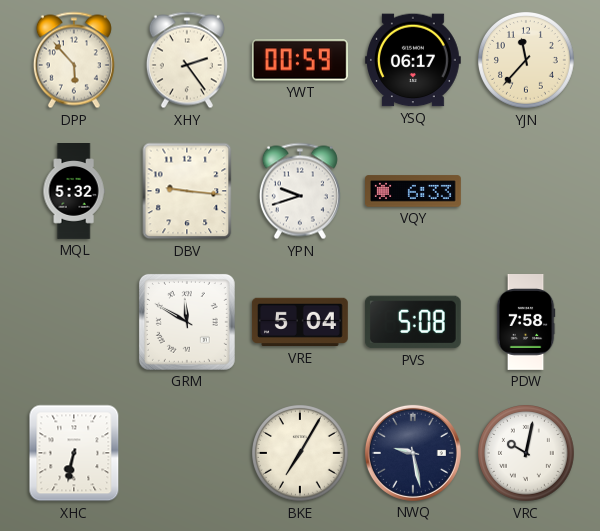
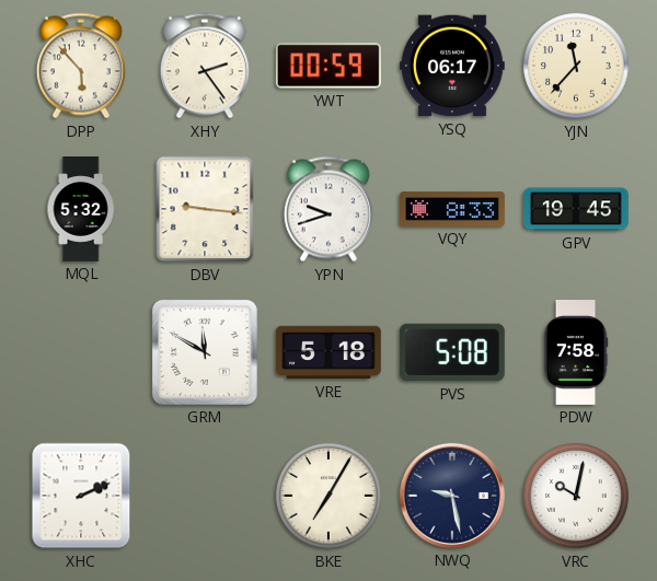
VQY: 6:33 -> 8:33
GPV: none -> 19:45
VRE: 5:04 -> 5:18
XHC: 6:32 -> 2:11
